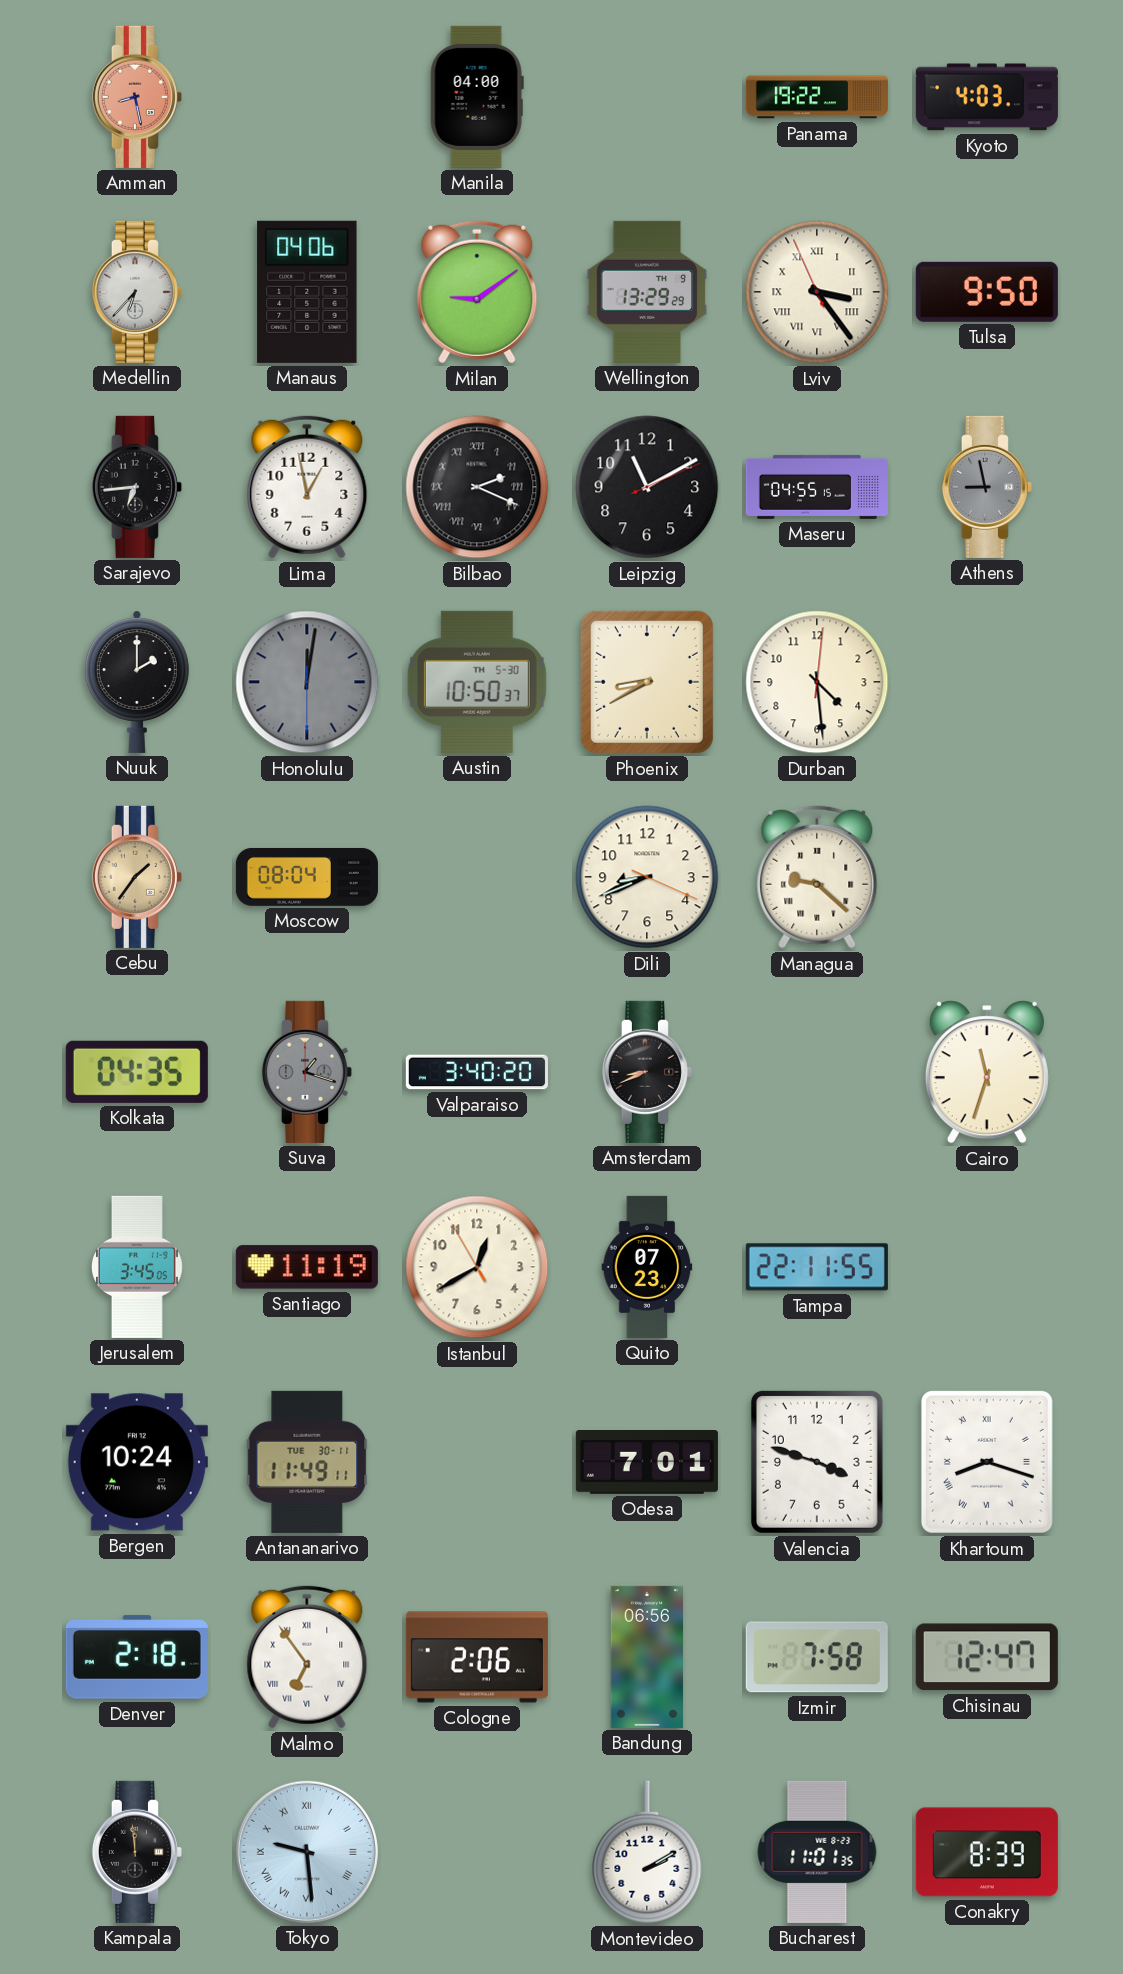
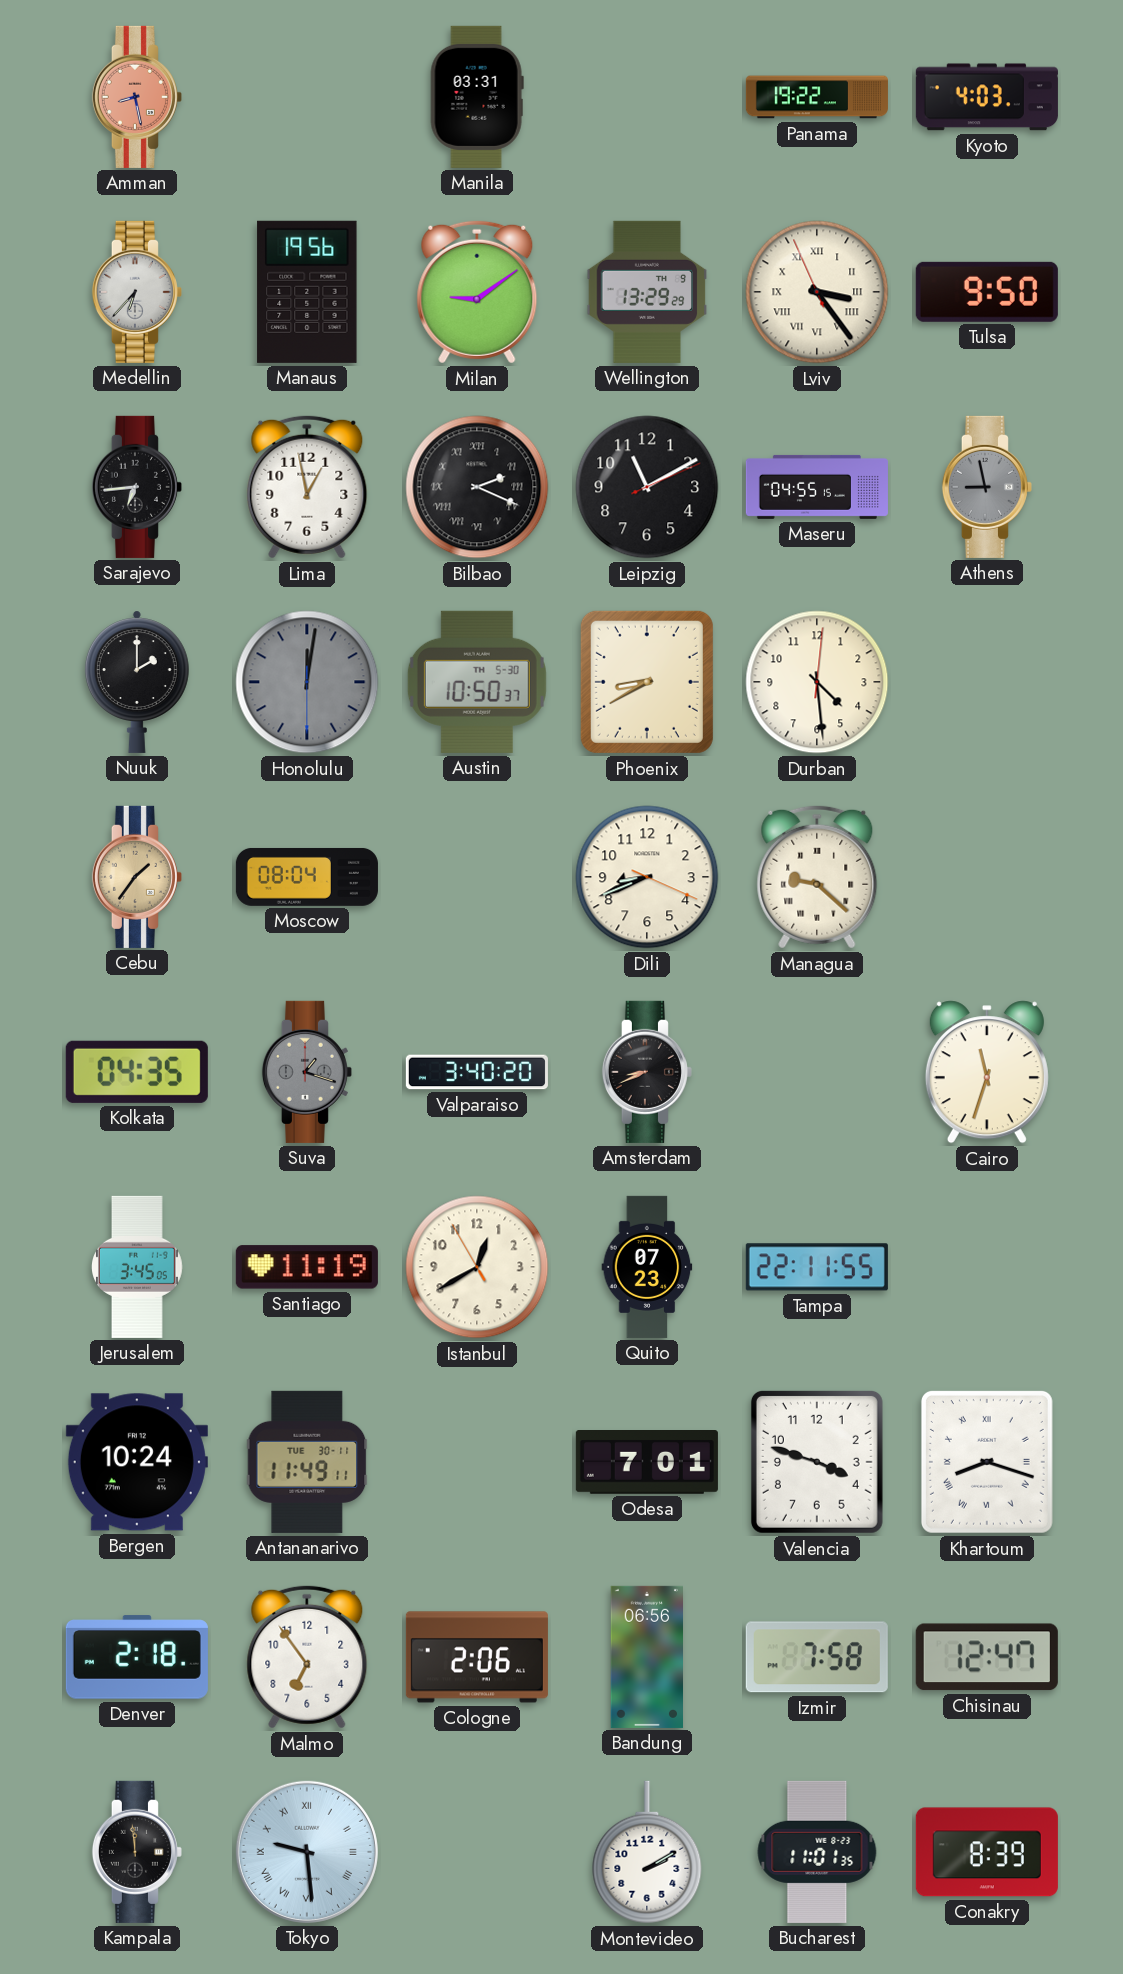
Manila: 04:00 -> 03:31
Manaus: 04:06 -> 19:56
Malmo numerals: Roman -> Arabic
